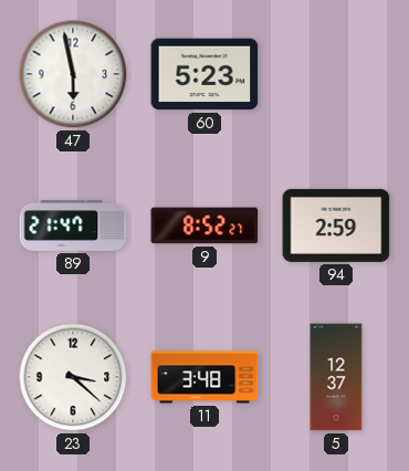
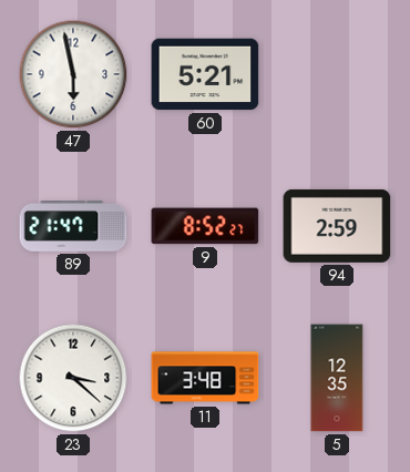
60: 5:23 -> 5:21
5: 12:37 -> 12:35
